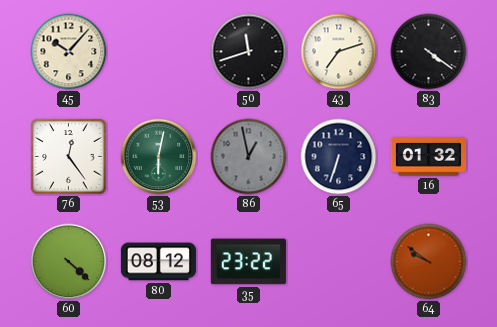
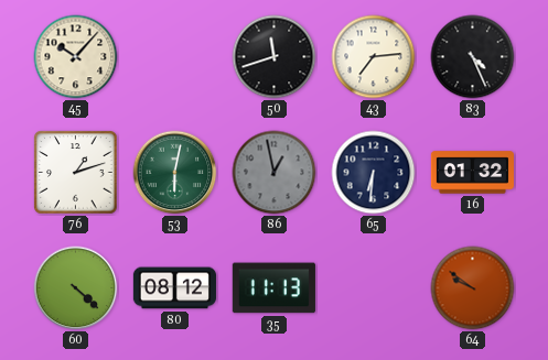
43: 7:12 -> 7:14
83: 4:21 -> 4:26
76: 12:24 -> 1:12
65: 6:33 -> 6:31
35: 23:22 -> 11:13
